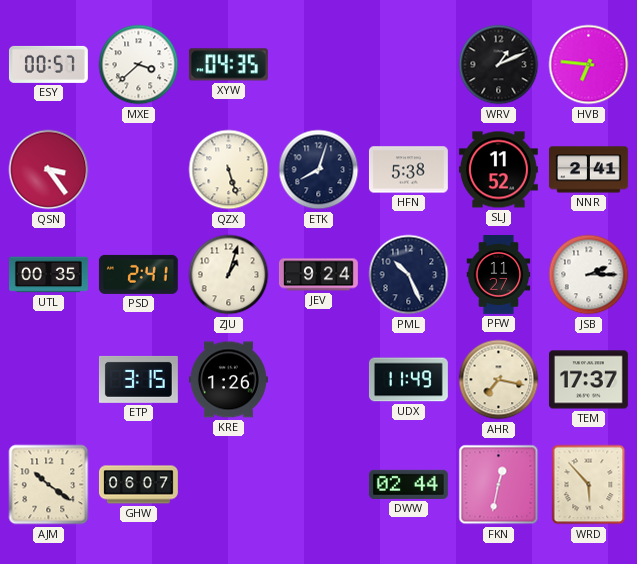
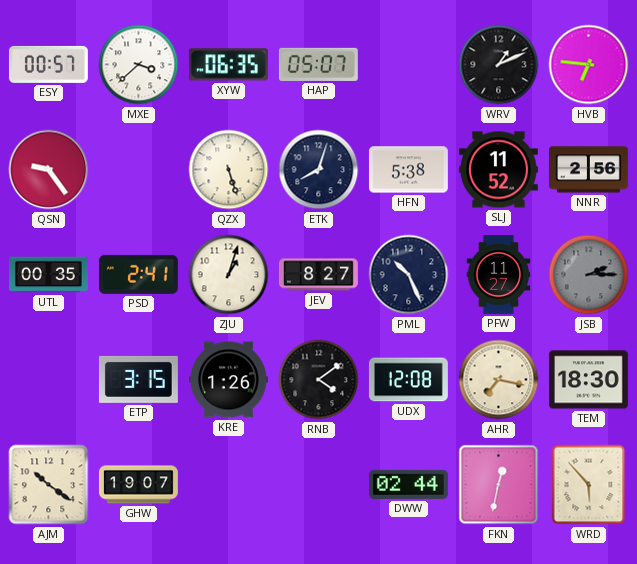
XYW: 04:35 -> 06:35
HAP: none -> 05:07
QSN: 3:24 -> 9:24
NNR: 2:41 -> 2:56
JEV: 9:24 -> 8:27
JSB dial: white -> grey
RNB: none -> 4:09
UDX: 11:49 -> 12:08
TEM: 17:37 -> 18:30
GHW: 06:07 -> 19:07
